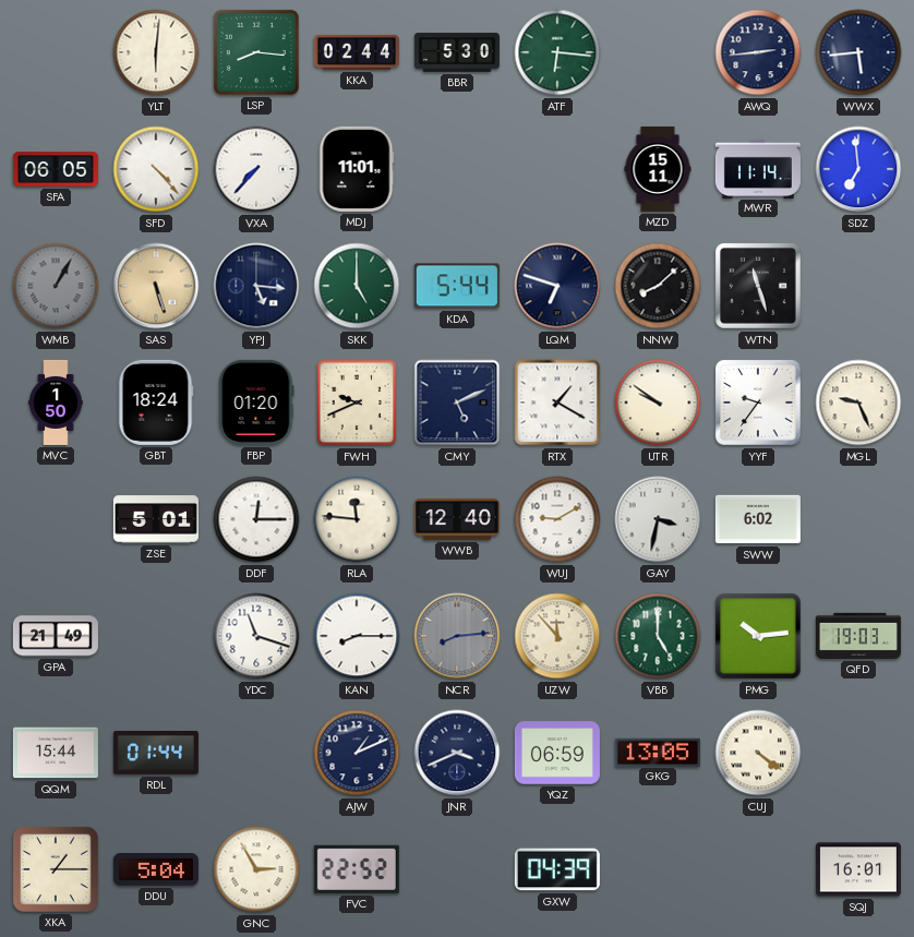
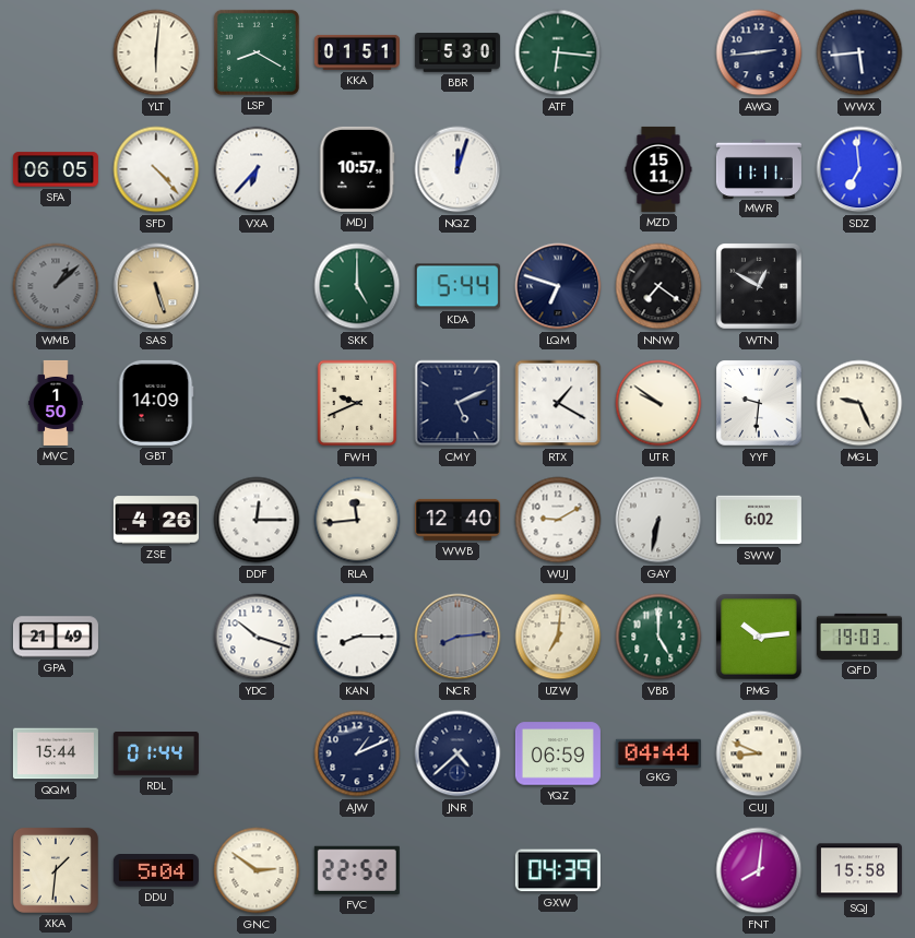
LSP: 8:16 -> 8:20
KKA: 02:44 -> 01:51
VXA: 7:37 -> 6:37
MDJ: 11:01 -> 10:57
NQZ: none -> 12:03
MWR: 11:14 -> 11:11
WMB: 1:05 -> 1:08
YPJ: 5:16 -> none
NNW: 8:08 -> 7:21
WTN: 11:27 -> 12:50
GBT: 18:24 -> 14:09
FBP: 01:20 -> none
YYF: 9:36 -> 9:31
ZSE: 5:01 -> 4:26
RLA: 11:46 -> 11:44
GAY: 3:32 -> 6:32
YDC: 11:18 -> 10:18
UZW: 11:53 -> 7:01
JNR: 3:41 -> 4:38
GKG: 13:05 -> 04:44
CUJ: 4:21 -> 8:49
XKA: 1:15 -> 1:31
GNC: 2:55 -> 2:51
FNT: none -> 8:01
SQJ: 16:01 -> 15:58
